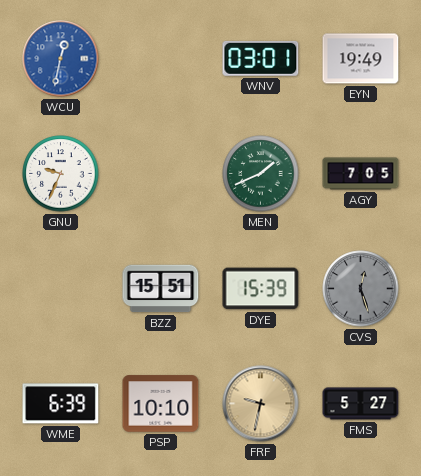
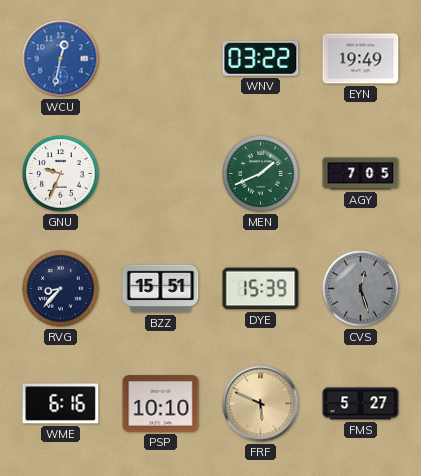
WNV: 03:01 -> 03:22
RVG: none -> 8:37
WME: 6:39 -> 6:16
FRF: 9:32 -> 5:49
